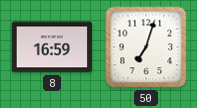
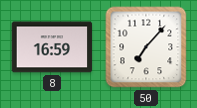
50: 7:03 -> 7:07
